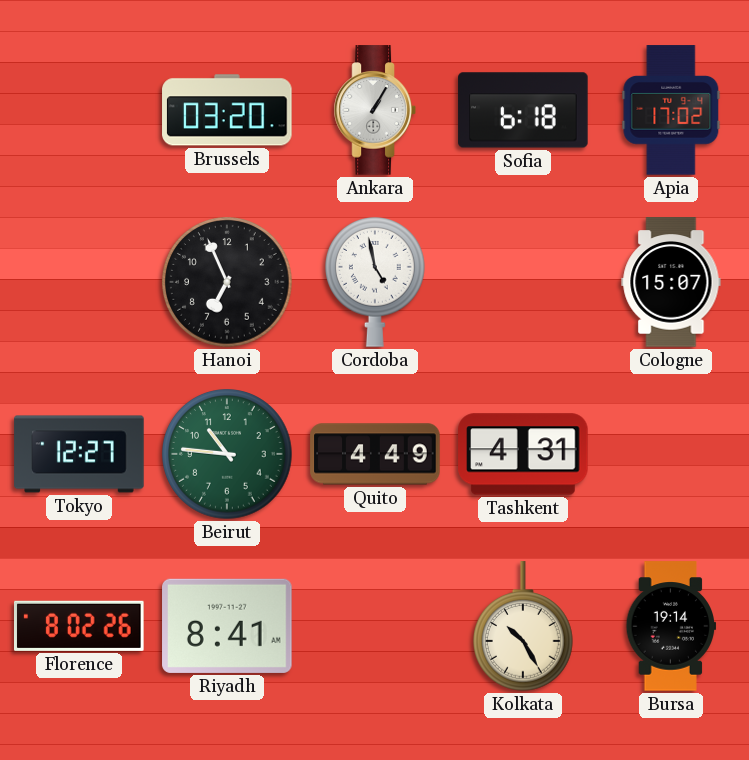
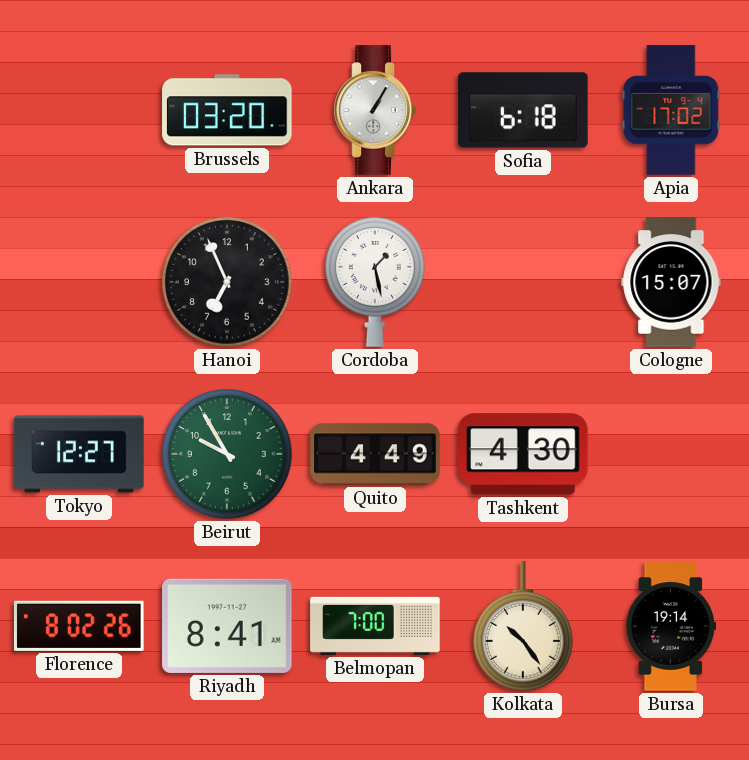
Cordoba: 4:58 -> 1:28
Beirut: 10:46 -> 9:55
Tashkent: 4:31 -> 4:30
Belmopan: none -> 7:00
Kolkata: 10:25 -> 10:24
